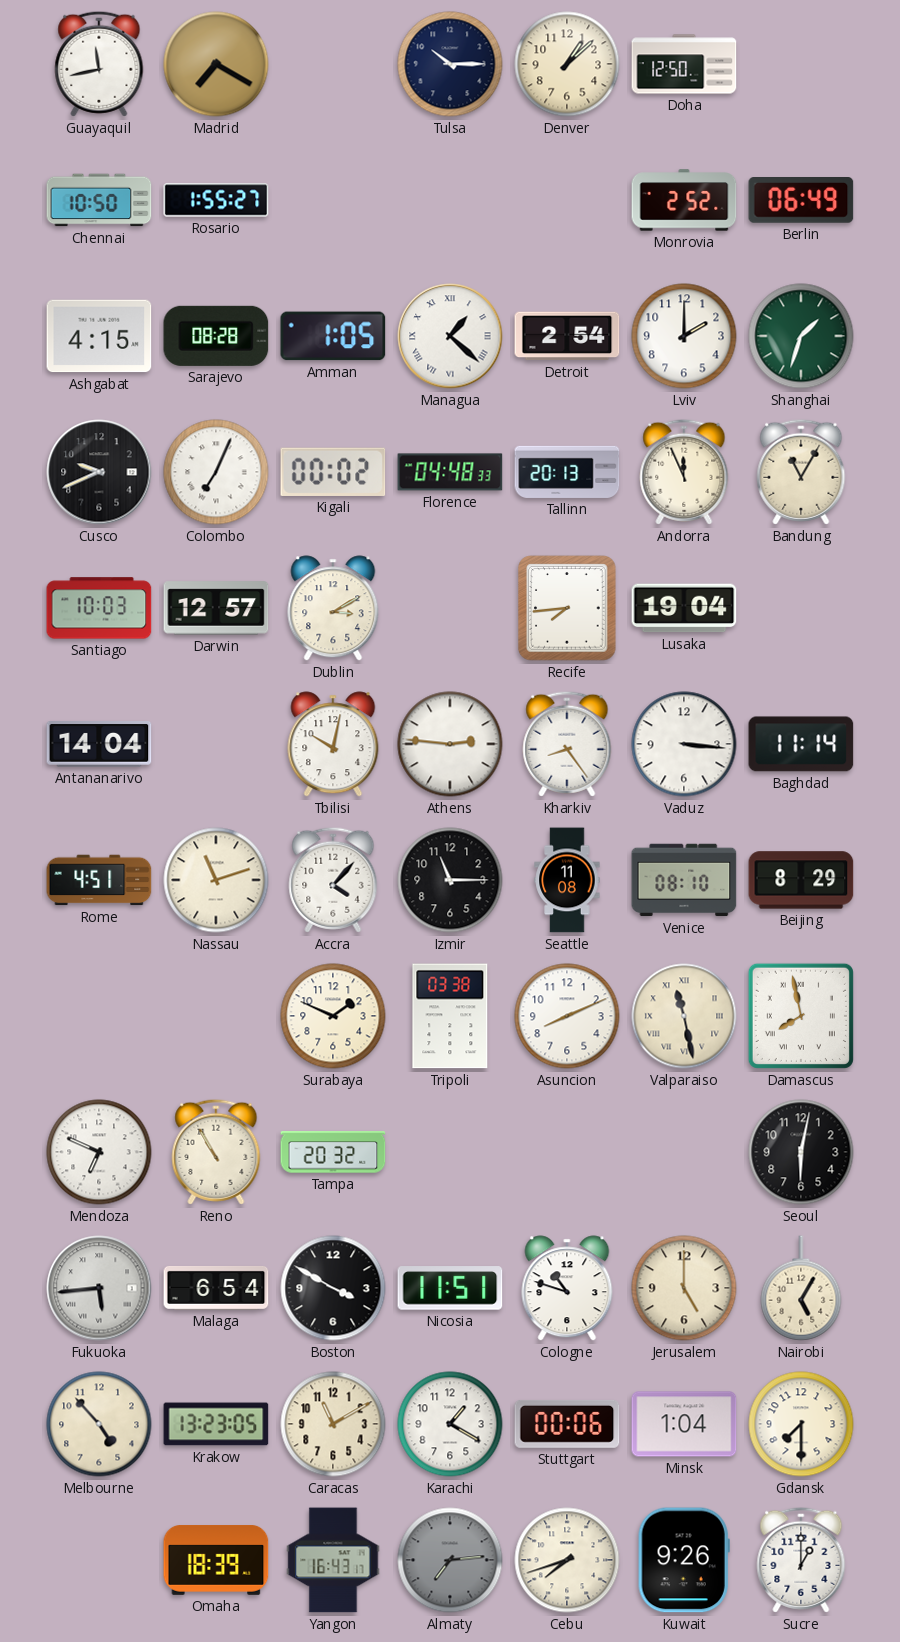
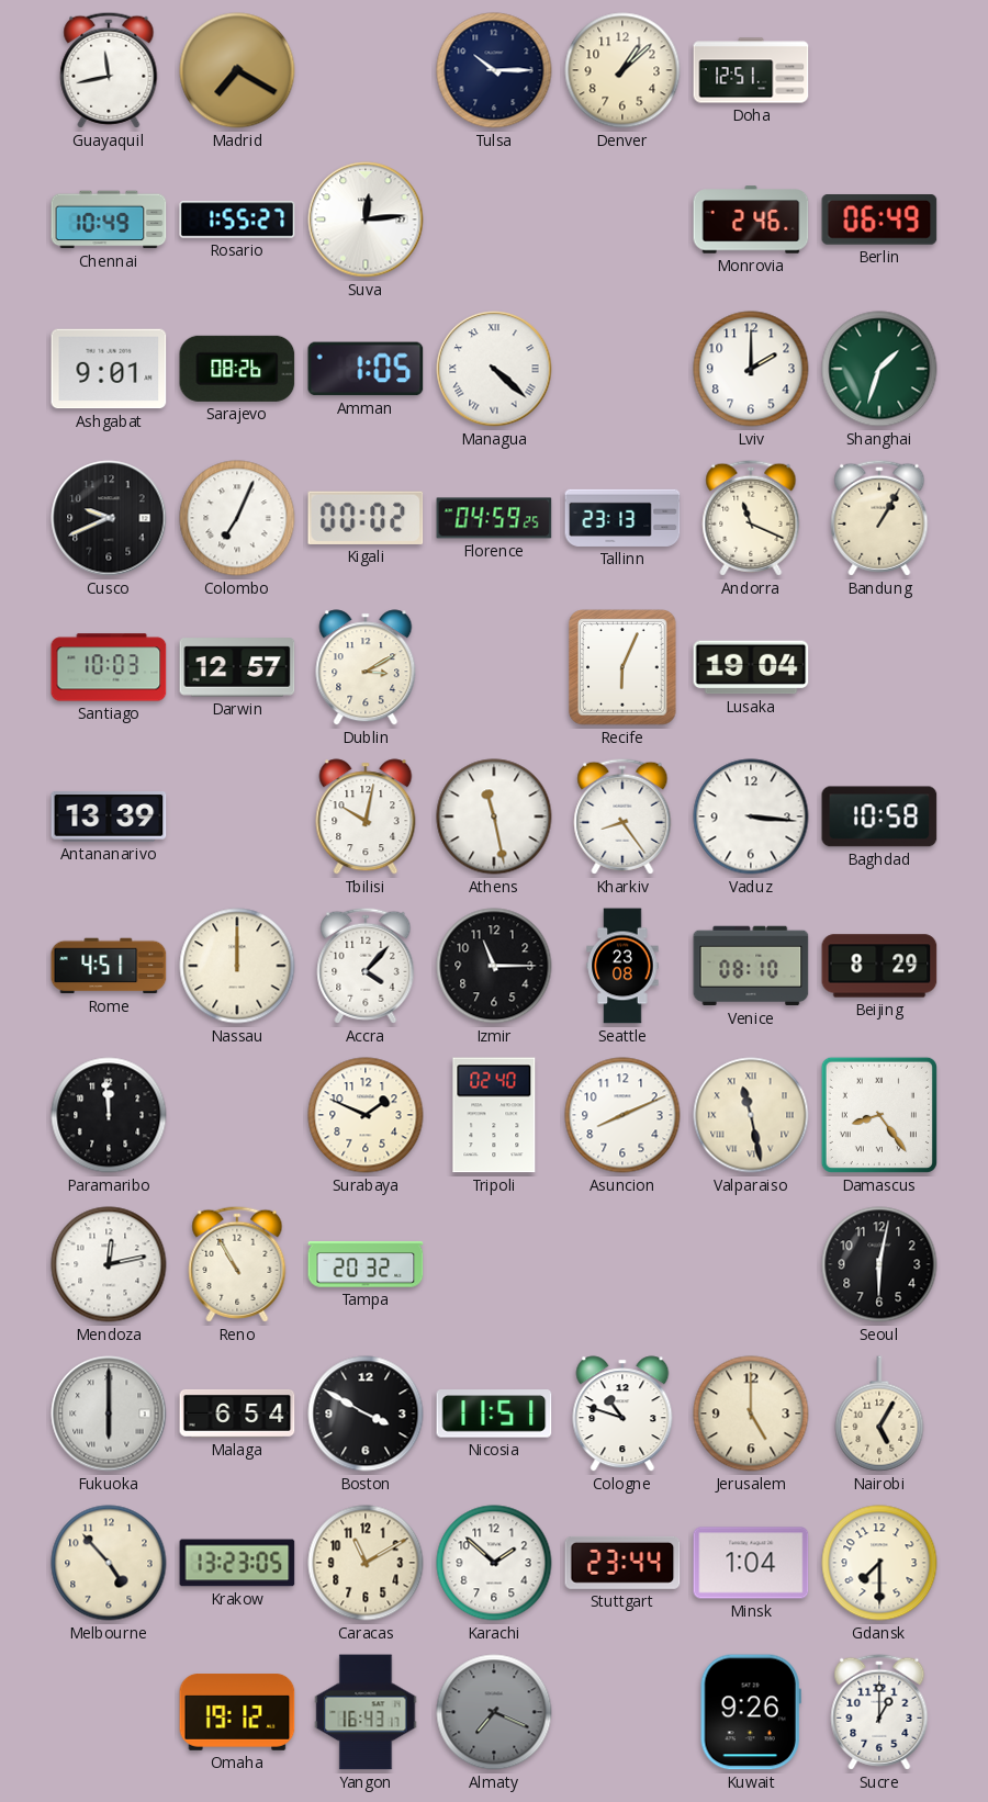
Doha: 12:50 -> 12:51
Chennai: 10:50 -> 10:49
Suva: none -> 12:14
Monrovia: 2:52 -> 2:46
Ashgabat: 4:15 -> 9:01
Sarajevo: 08:28 -> 08:26
Managua: 1:22 -> 4:22
Detroit: 2:54 -> none
Florence: 04:48 -> 04:59
Tallinn: 20:13 -> 23:13
Andorra: 11:56 -> 11:19
Bandung: 11:05 -> 1:05
Recife: 7:44 -> 6:04
Antananarivo: 14:04 -> 13:39
Athens: 2:46 -> 11:28
Baghdad: 11:14 -> 10:58
Nassau: 11:12 -> 12:00
Seattle: 11:08 -> 23:08
Paramaribo: none -> 11:59
Tripoli: 03:38 -> 02:40
Damascus: 7:58 -> 8:24
Mendoza: 6:49 -> 12:13
Fukuoka: 5:44 -> 6:00
Karachi: 1:20 -> 1:52
Stuttgart: 00:06 -> 23:44
Omaha: 18:39 -> 19:12
Almaty: 7:14 -> 7:19
Cebu: 7:42 -> none
